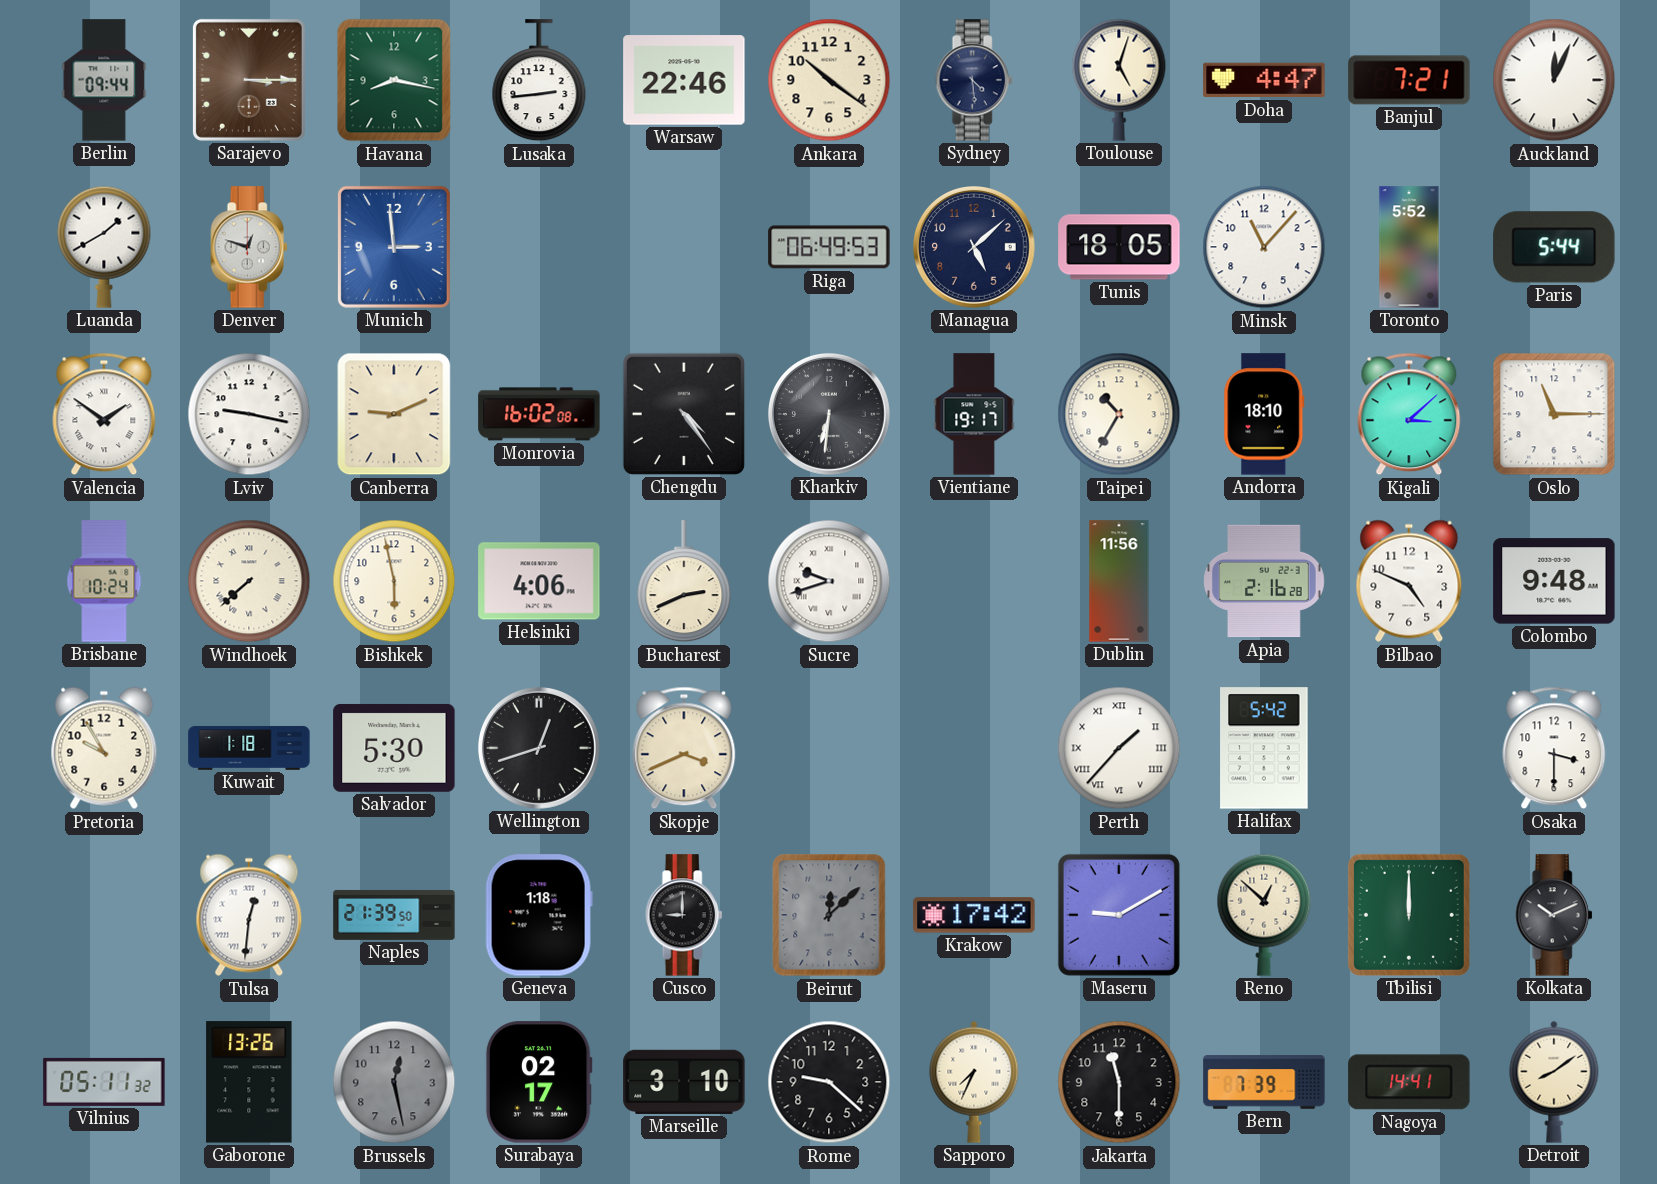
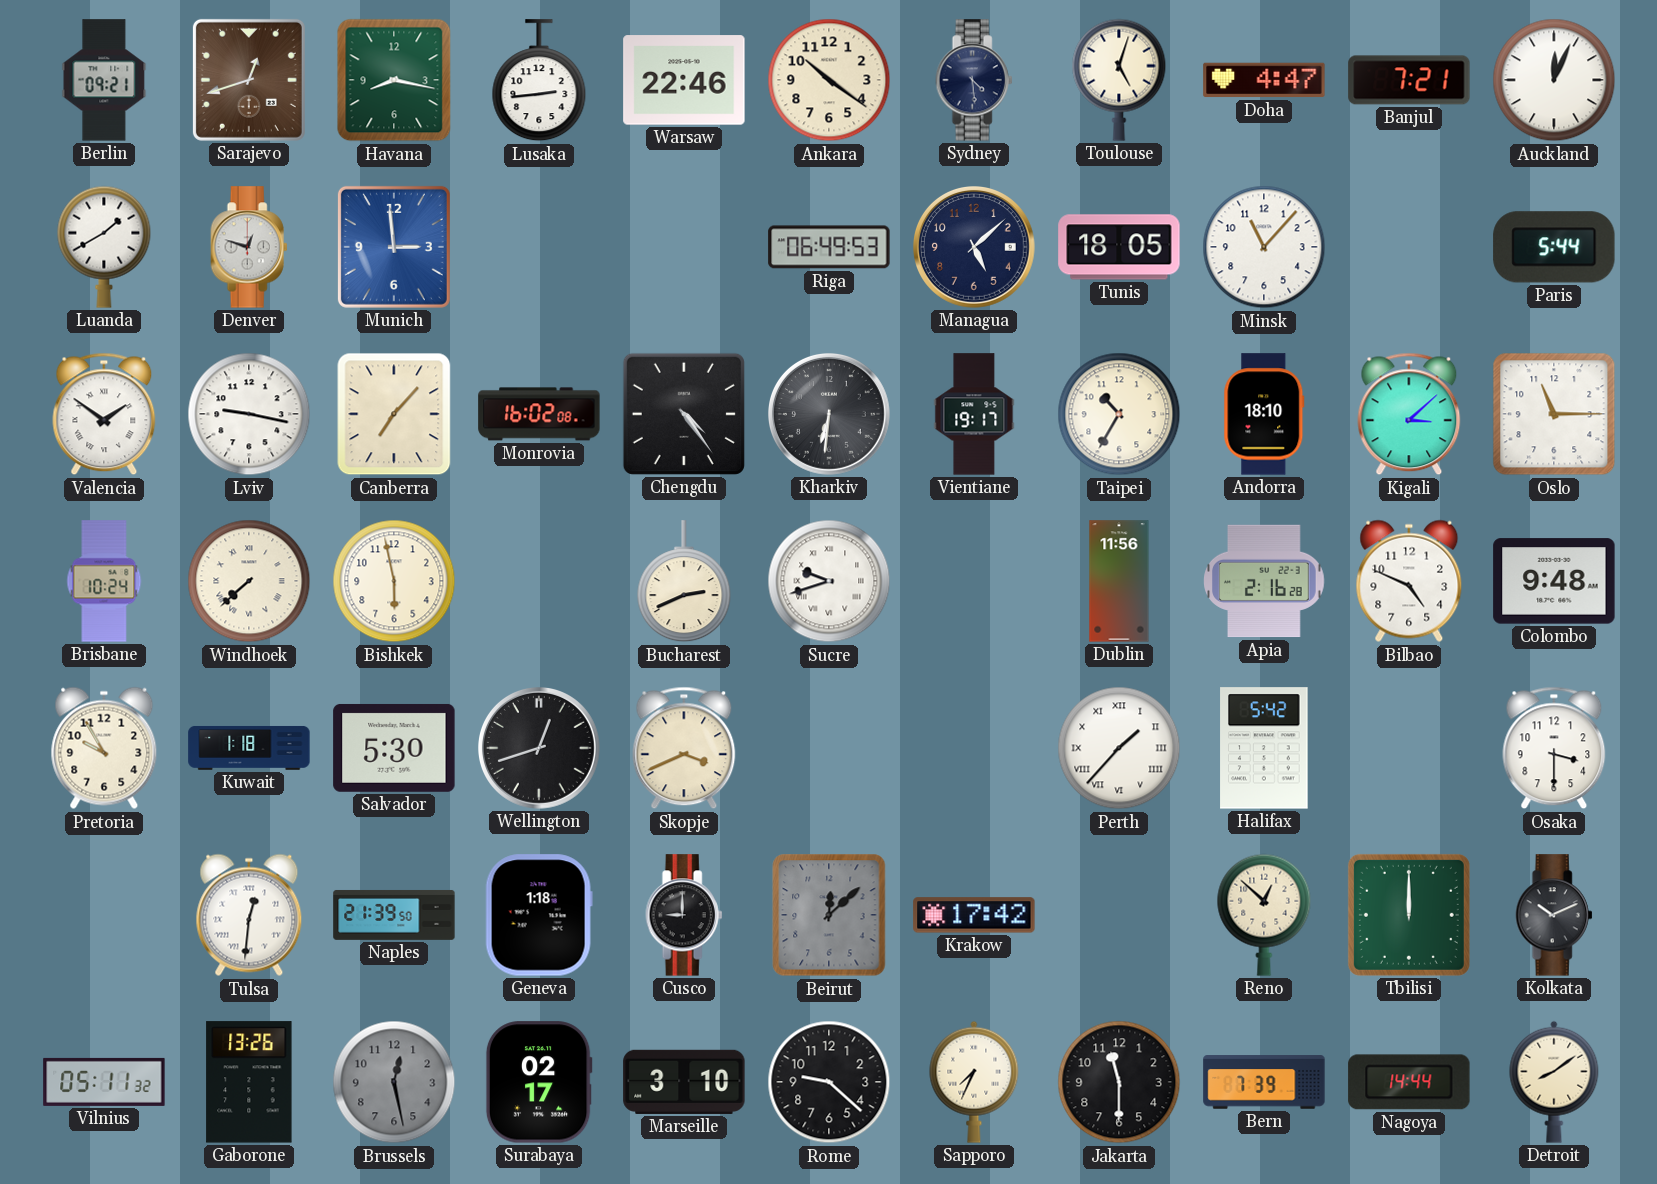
Berlin: 09:44 -> 09:21
Sarajevo: 3:15 -> 12:42
Toronto: 5:52 -> none
Canberra: 9:11 -> 7:07
Helsinki: 4:06 -> none
Maseru: 9:10 -> none
Nagoya: 14:41 -> 14:44
